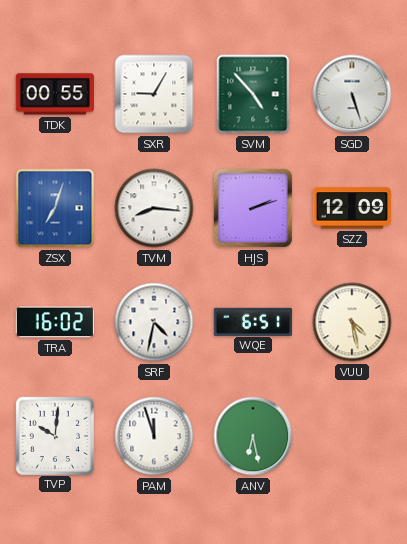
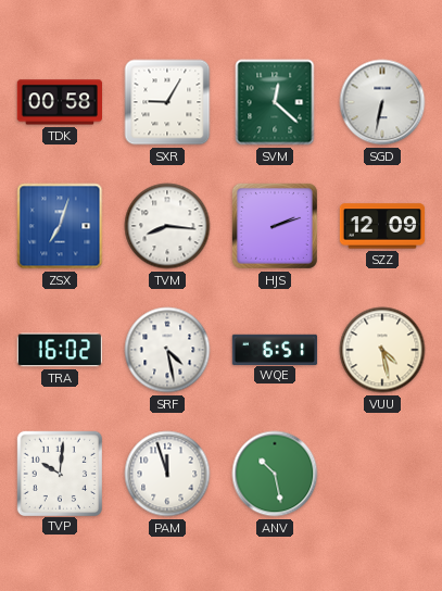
TDK: 00:55 -> 00:58
SVM: 4:53 -> 12:22
SGD: 5:27 -> 6:32
SRF: 4:32 -> 4:28
ANV: 6:28 -> 10:28
